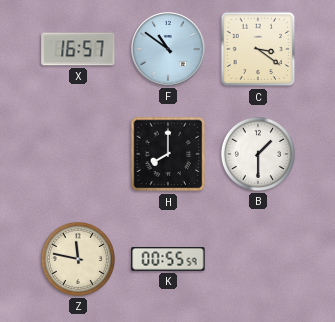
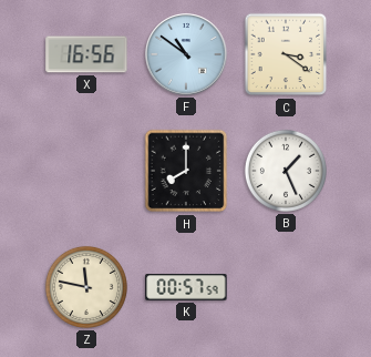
X: 16:57 -> 16:56
B: 1:30 -> 1:26
K: 00:55 -> 00:57
